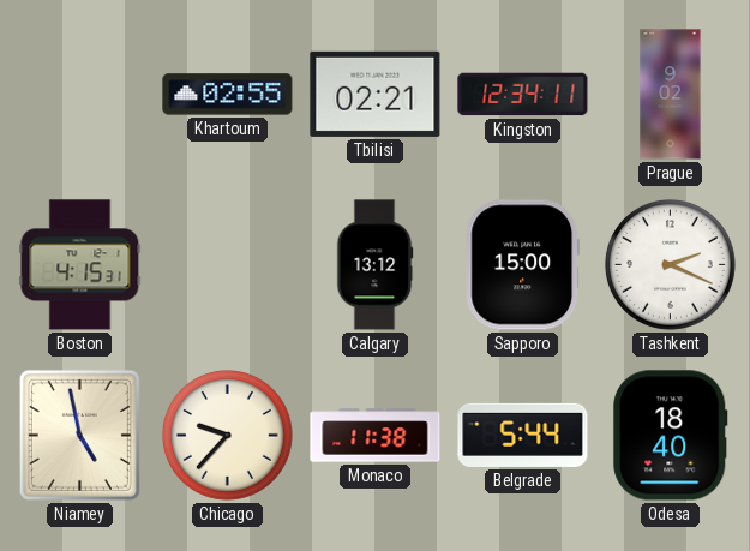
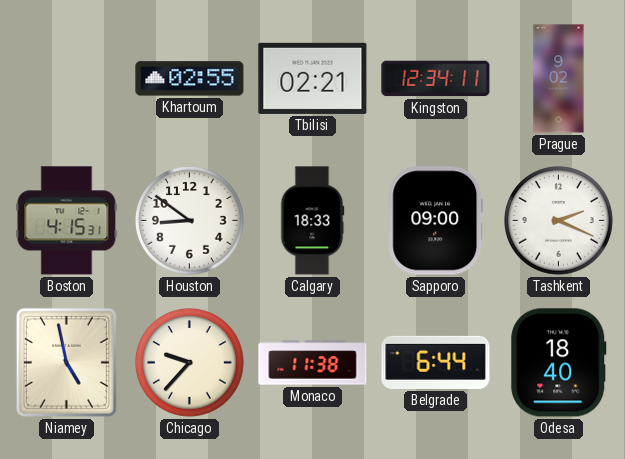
Houston: none -> 8:51
Calgary: 13:12 -> 18:33
Sapporo: 15:00 -> 09:00
Belgrade: 5:44 -> 6:44
